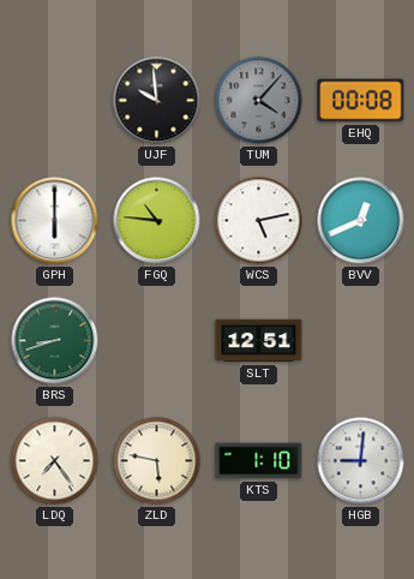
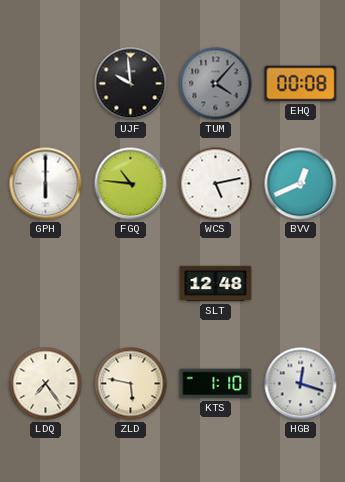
BRS: 8:42 -> none
SLT: 12:51 -> 12:48
HGB: 9:01 -> 12:18
